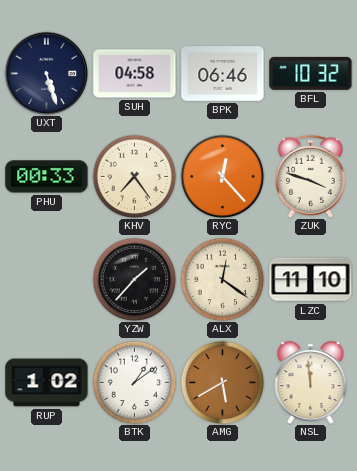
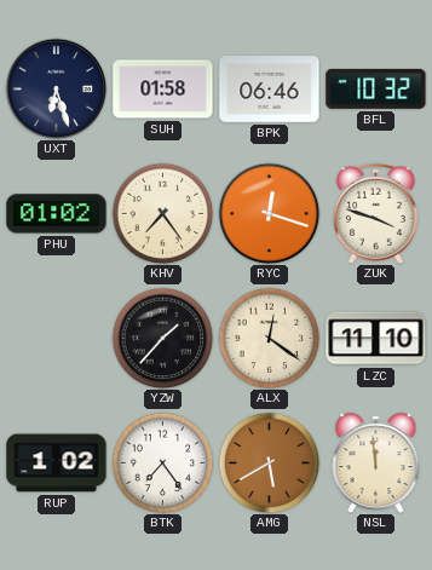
UXT: 5:27 -> 6:27
SUH: 04:58 -> 01:58
PHU: 00:33 -> 01:02
RYC: 12:23 -> 12:18
BTK: 1:09 -> 7:24
